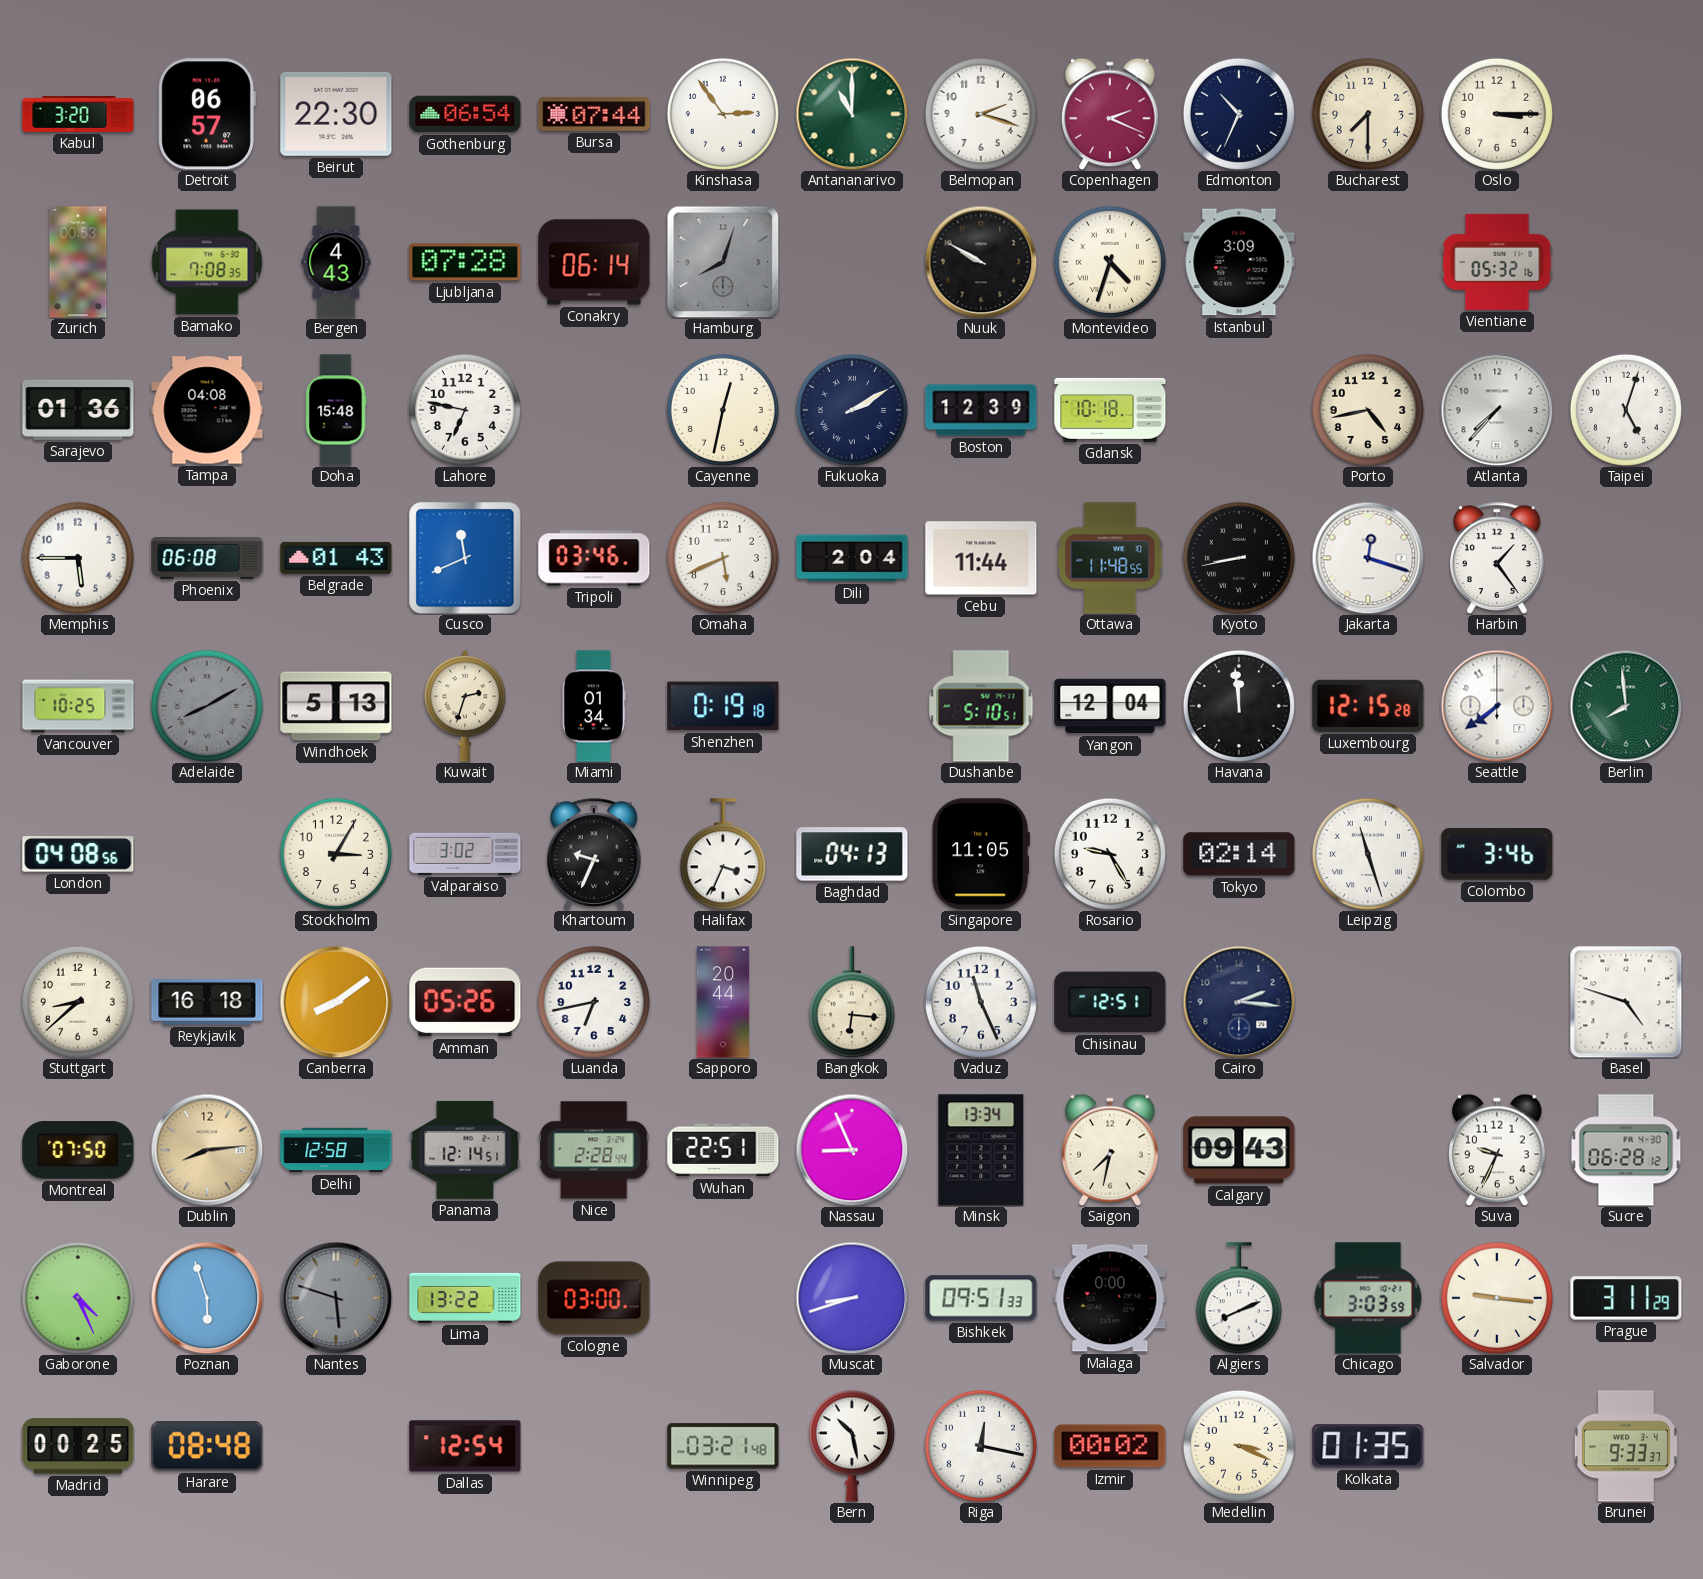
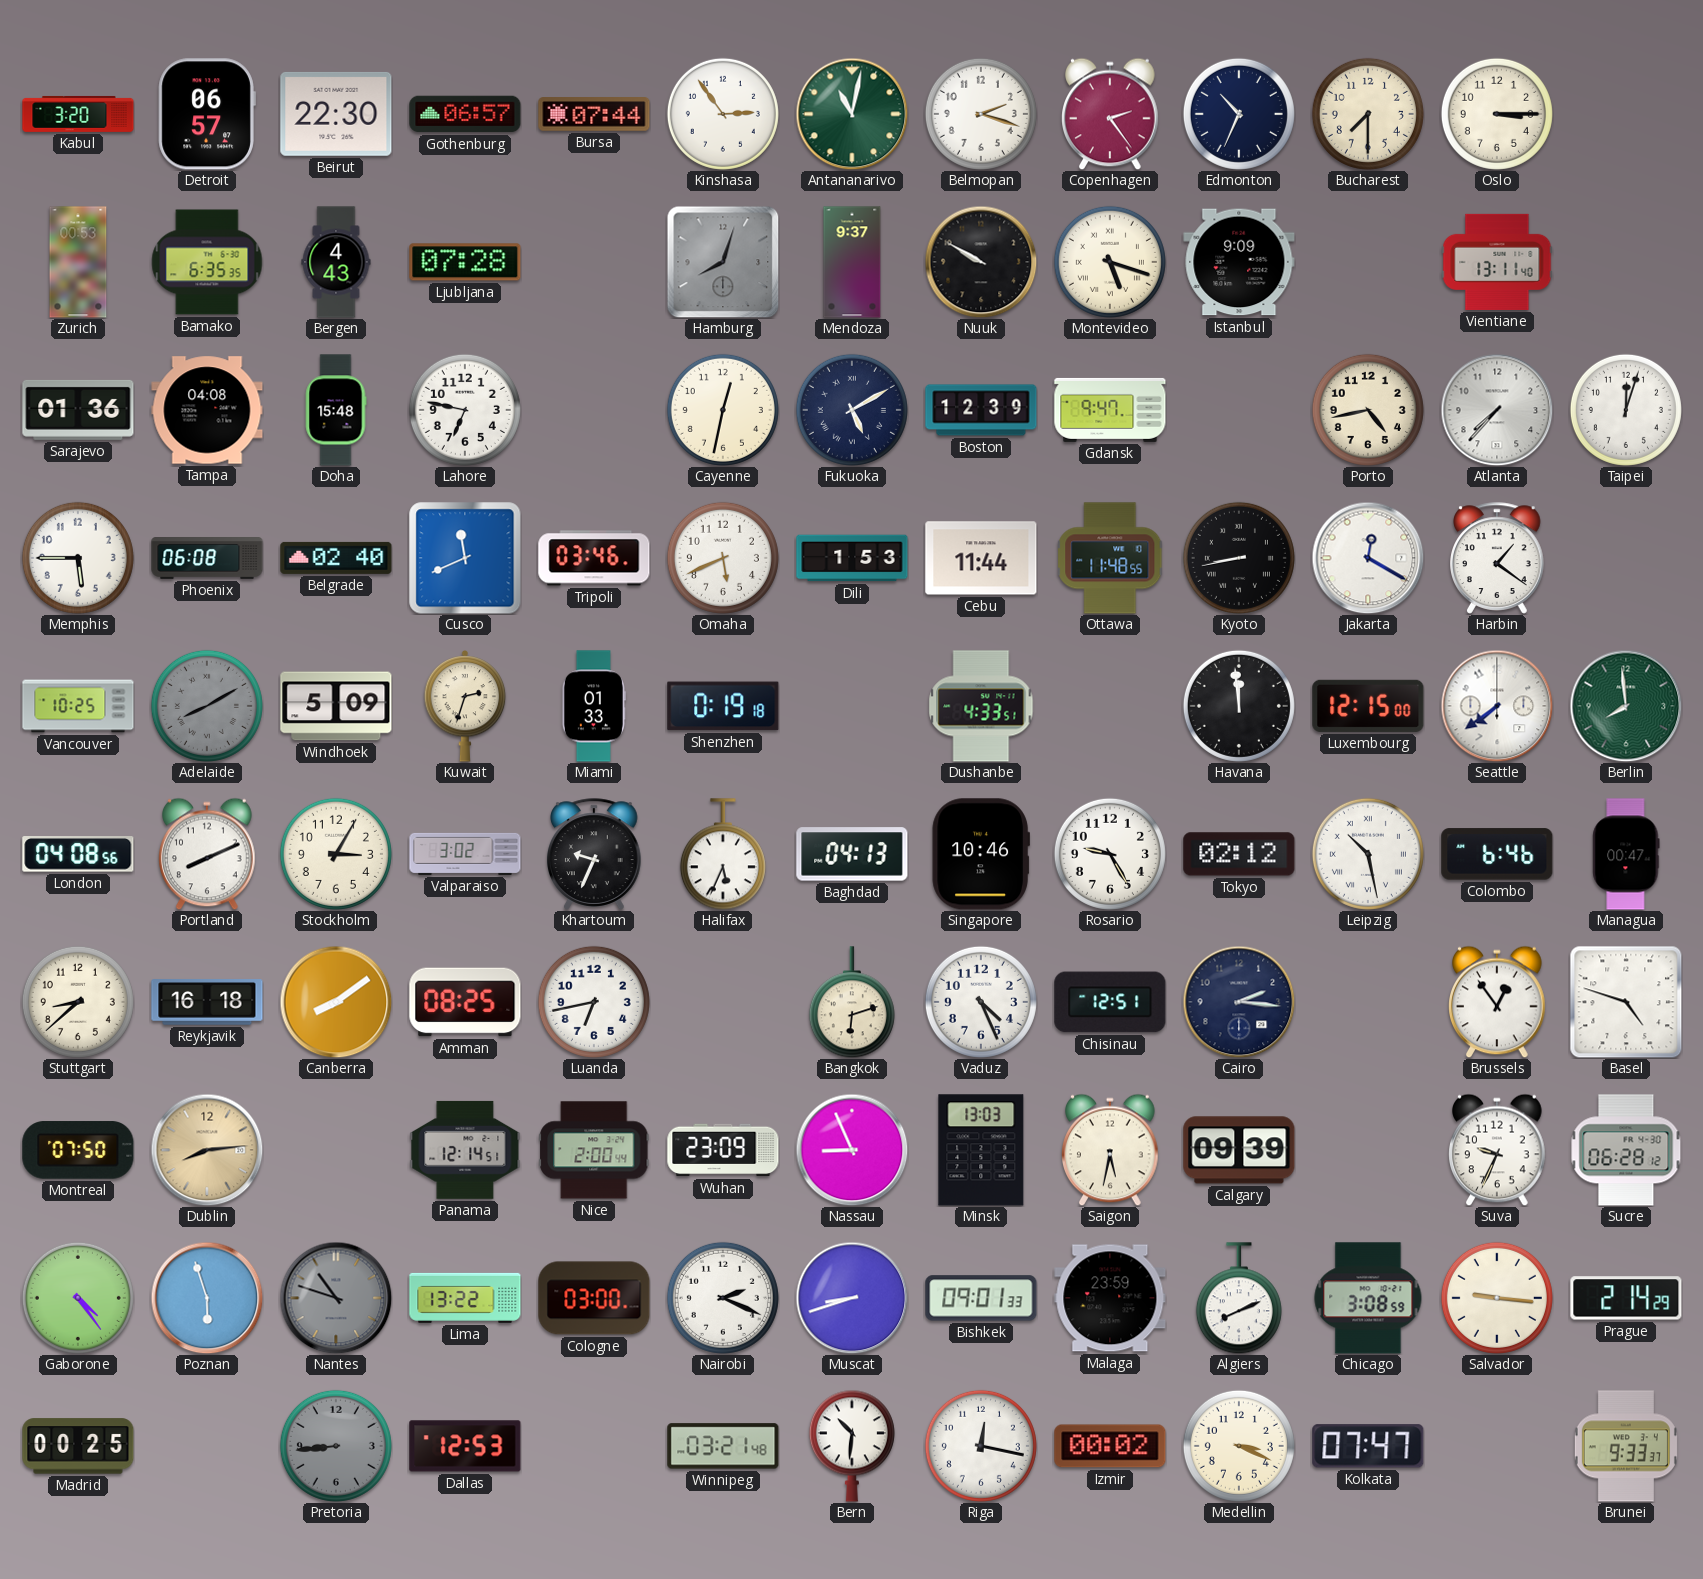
Gothenburg: 06:54 -> 06:57
Antananarivo: 11:00 -> 11:02
Copenhagen: 2:19 -> 2:24
Bamako: 7:08 -> 6:35
Conakry: 06:14 -> none
Mendoza: none -> 9:37
Montevideo: 4:33 -> 5:18
Istanbul: 3:09 -> 9:09
Vientiane: 05:32 -> 13:11
Fukuoka: 2:10 -> 5:10
Gdansk: 10:18 -> 9:47
Taipei: 5:03 -> 12:03
Belgrade: 01:43 -> 02:40
Dili: 2:04 -> 1:53
Jakarta: 12:18 -> 12:20
Harbin: 1:24 -> 1:21
Windhoek: 5:13 -> 5:09
Miami: 01:34 -> 01:33
Dushanbe: 5:10 -> 4:33
Yangon: 12:04 -> none
Luxembourg: 12:15:28 -> 12:15:00
Portland: none -> 8:11
Halifax: 3:34 -> 5:34
Singapore: 11:05 -> 10:46
Tokyo: 02:14 -> 02:12
Leipzig: 11:27 -> 10:28
Colombo: 3:46 -> 6:46
Managua: none -> 00:47
Amman: 05:26 -> 08:25
Sapporo: 20:44 -> none
Bangkok: 6:16 -> 6:12
Vaduz: 11:26 -> 4:26
Brussels: none -> 12:54
Delhi: 12:58 -> none
Nice: 2:28 -> 2:00
Wuhan: 22:51 -> 23:09
Minsk: 13:34 -> 13:03
Saigon: 7:32 -> 5:32
Calgary: 09:43 -> 09:39
Gaborone: 4:26 -> 4:24
Nantes: 5:48 -> 10:48
Nairobi: none -> 2:19
Bishkek: 09:51 -> 09:01
Malaga: 0:00 -> 23:59
Chicago: 3:03 -> 3:08
Prague: 3:11 -> 2:14
Harare: 08:48 -> none
Pretoria: none -> 8:44
Dallas: 12:54 -> 12:53
Bern: 10:28 -> 10:31
Kolkata: 01:35 -> 07:47
